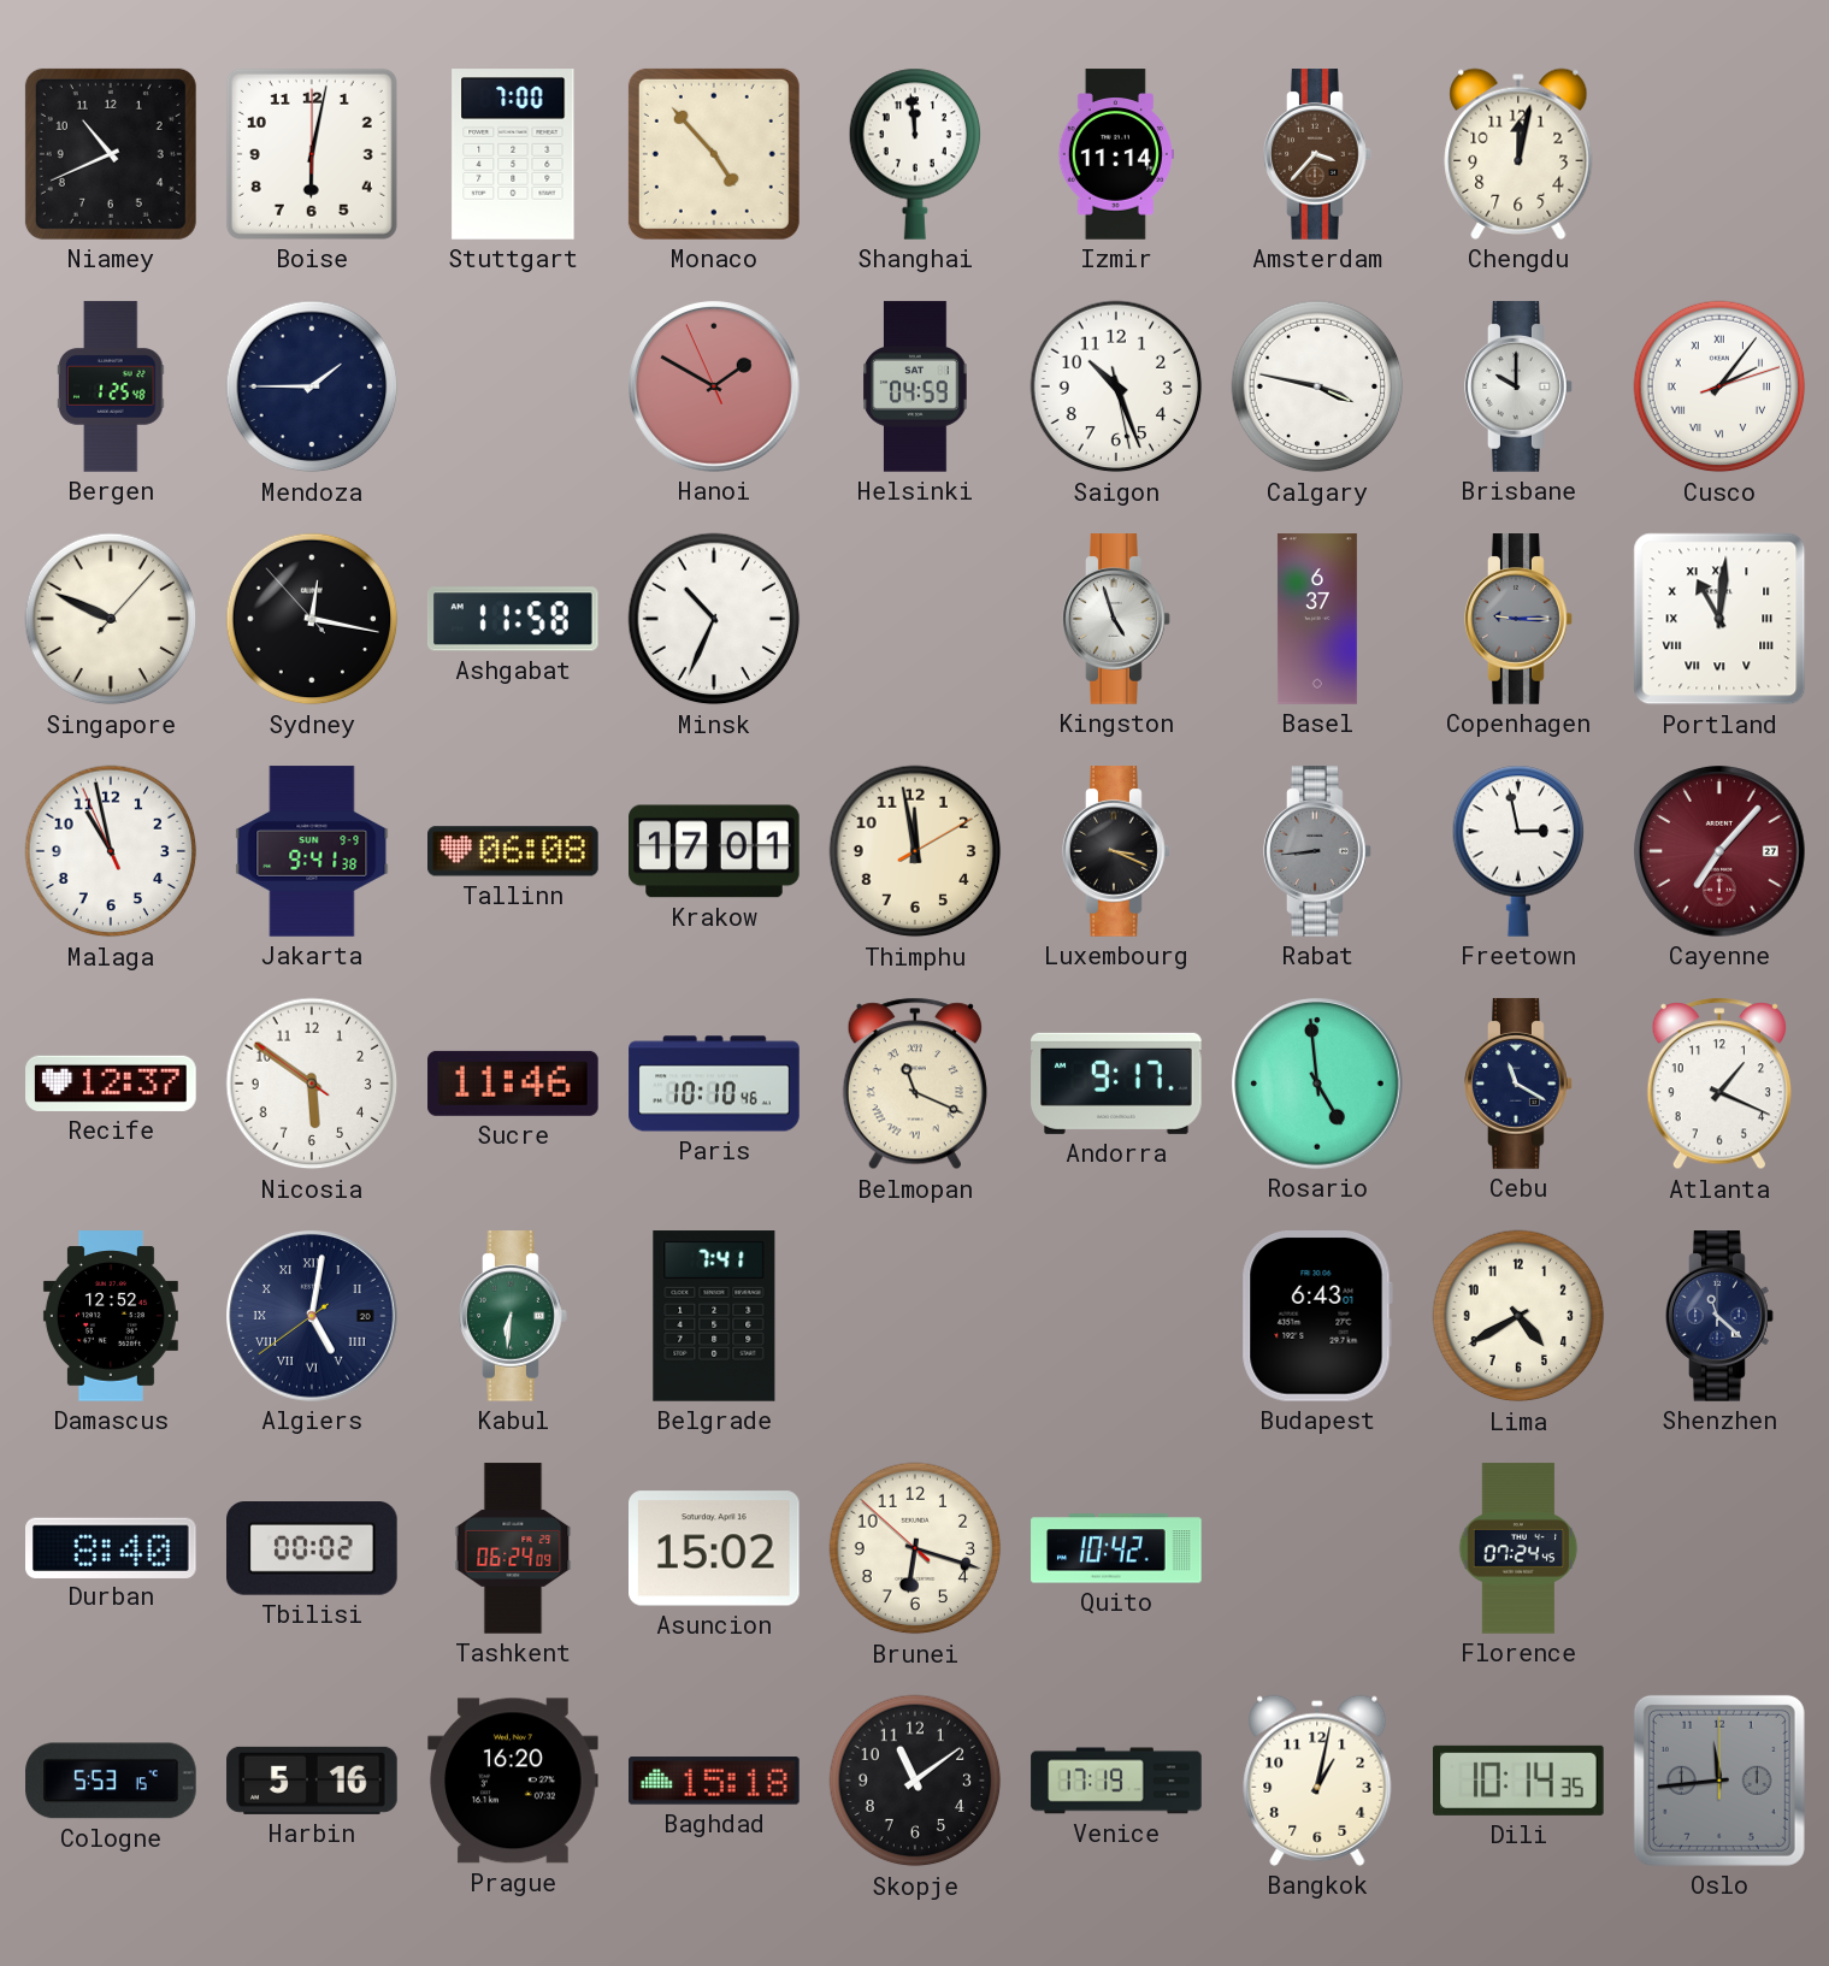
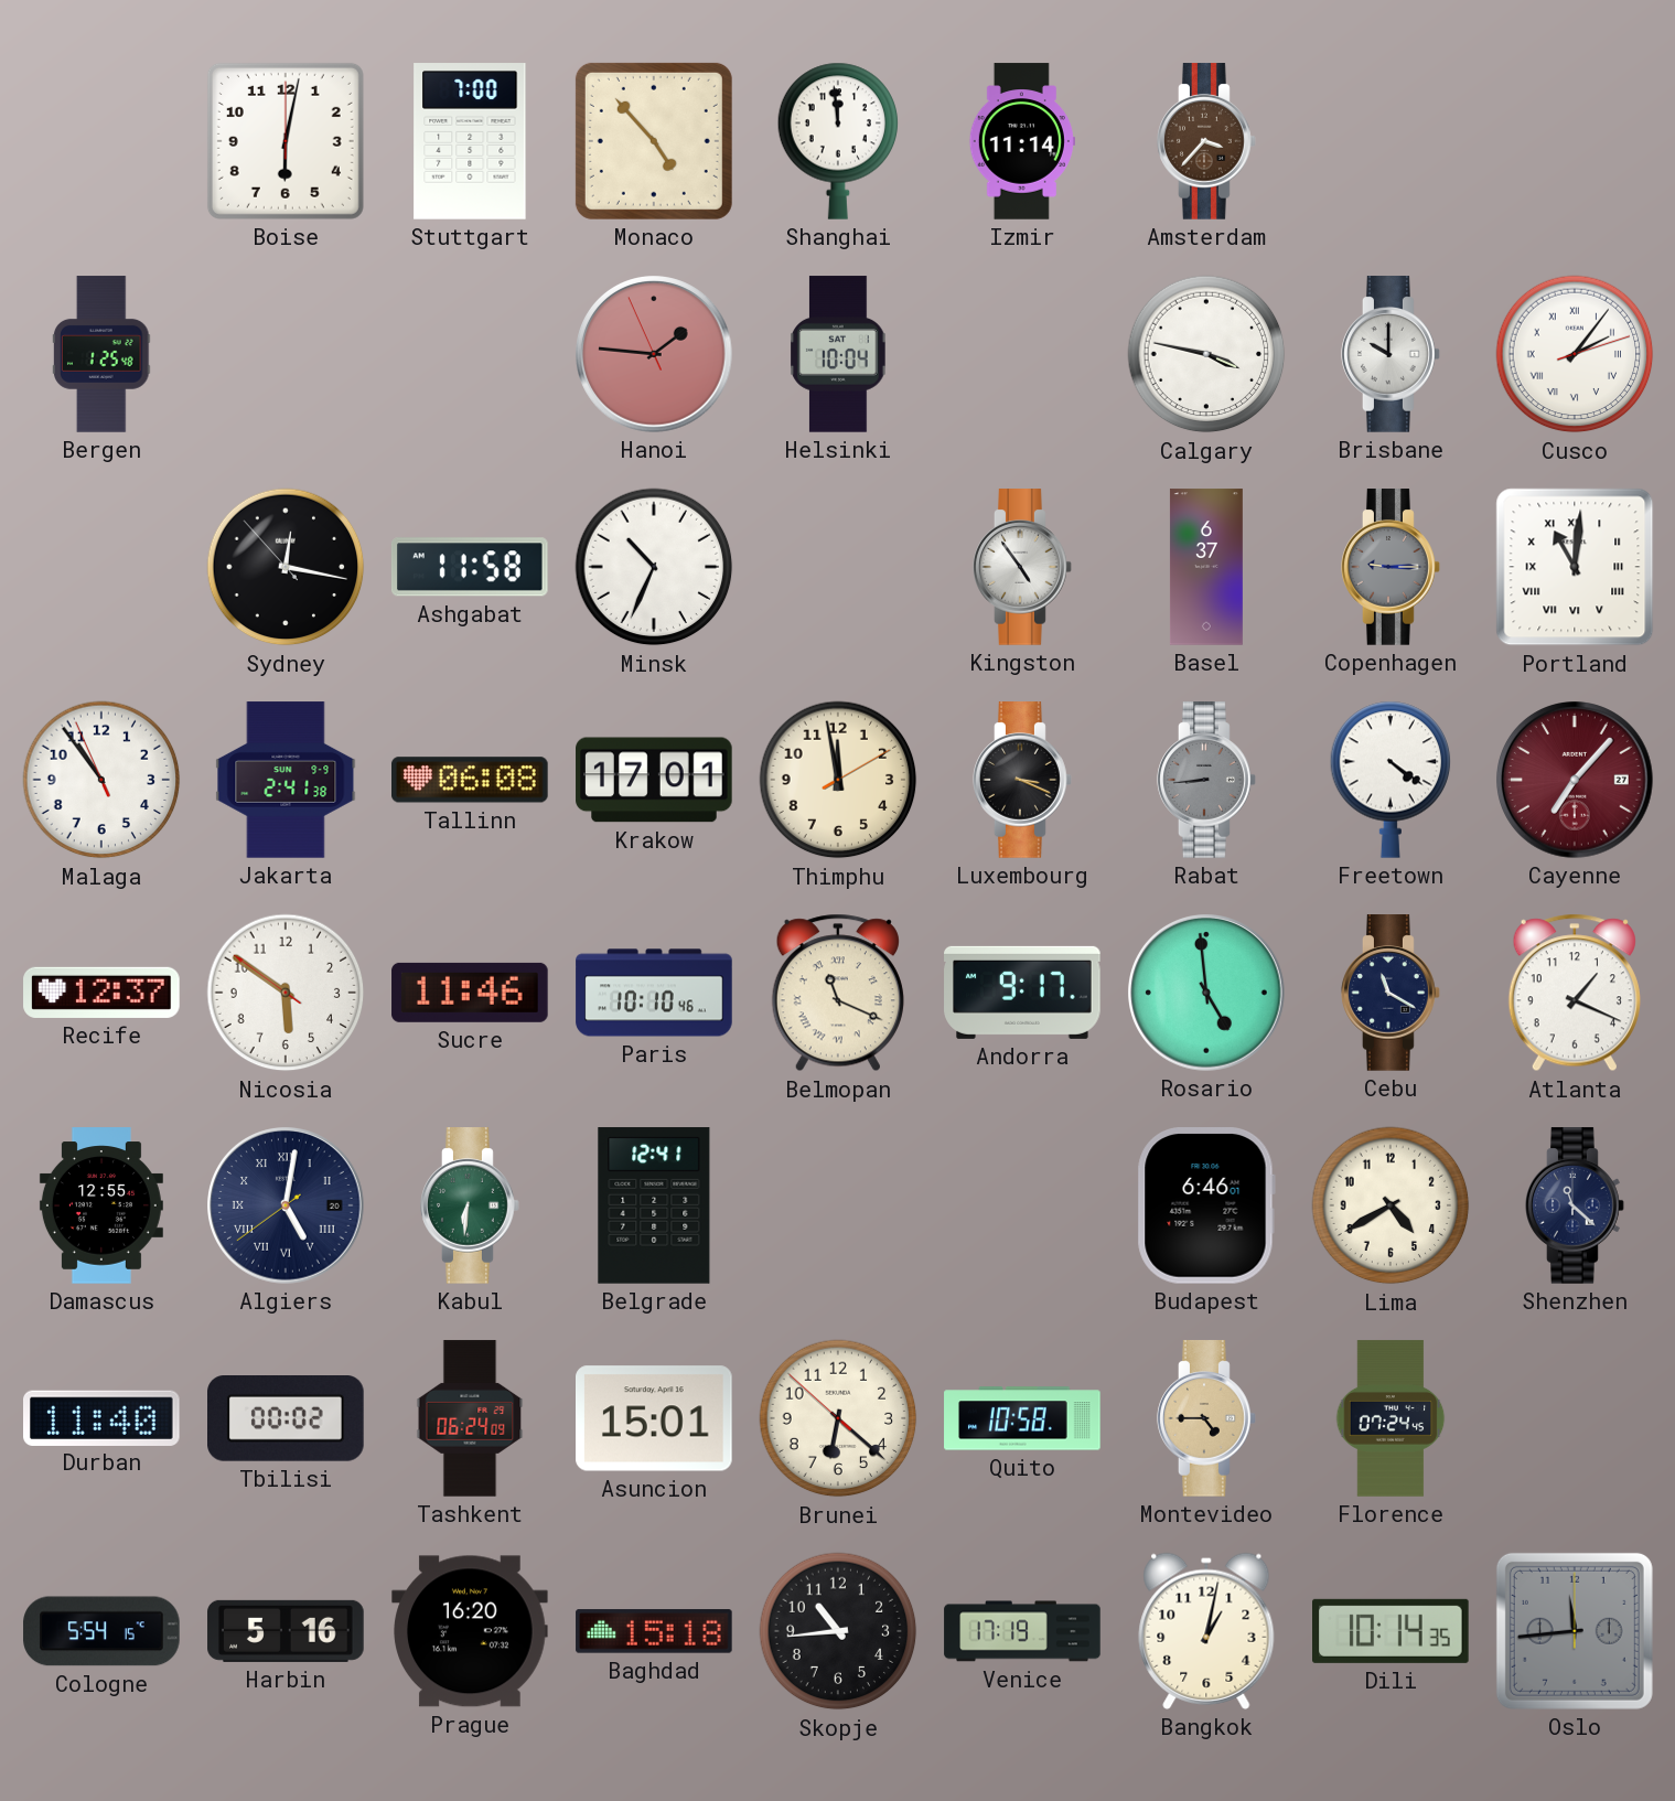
Niamey: 10:41 -> none
Chengdu: 12:02 -> none
Mendoza: 1:45 -> none
Hanoi: 1:49 -> 1:45
Helsinki: 04:59 -> 10:04
Saigon: 10:26 -> none
Singapore: 9:49 -> none
Kingston: 4:57 -> 4:54
Malaga: 10:57 -> 10:53
Jakarta: 9:41 -> 2:41
Freetown: 2:58 -> 4:21
Damascus: 12:52 -> 12:55
Belgrade: 7:41 -> 12:41
Budapest: 6:43 -> 6:46
Durban: 8:40 -> 11:40
Asuncion: 15:02 -> 15:01
Brunei: 6:17 -> 6:21
Quito: 10:42 -> 10:58
Montevideo: none -> 4:45
Cologne: 5:53 -> 5:54
Skopje: 11:09 -> 10:44
